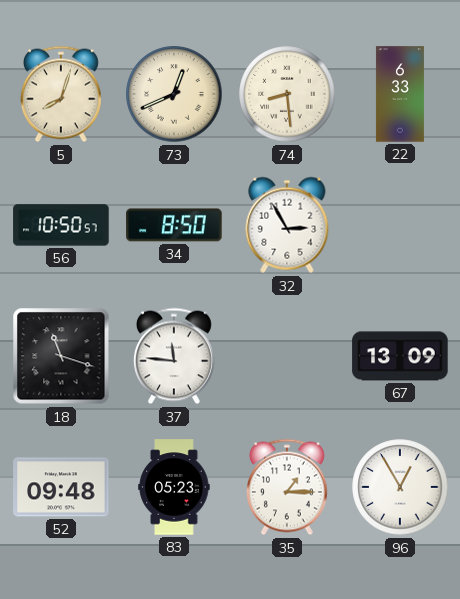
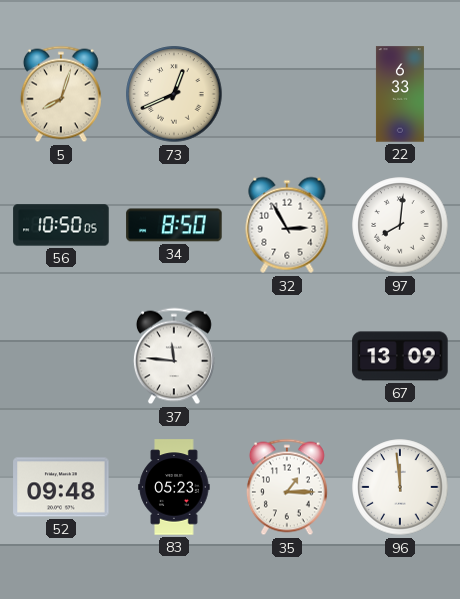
74: 8:29 -> none
56: 10:50:57 -> 10:50:05
97: none -> 8:01
18: 11:18 -> none
96: 12:55 -> 11:59
